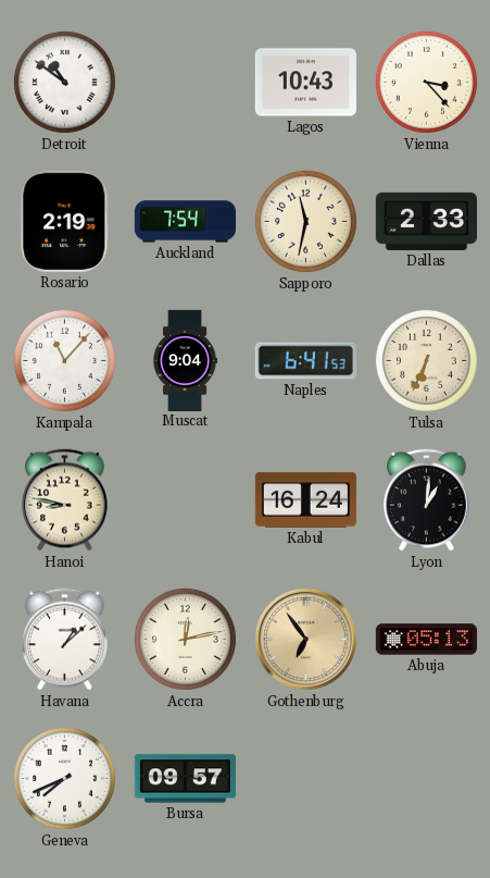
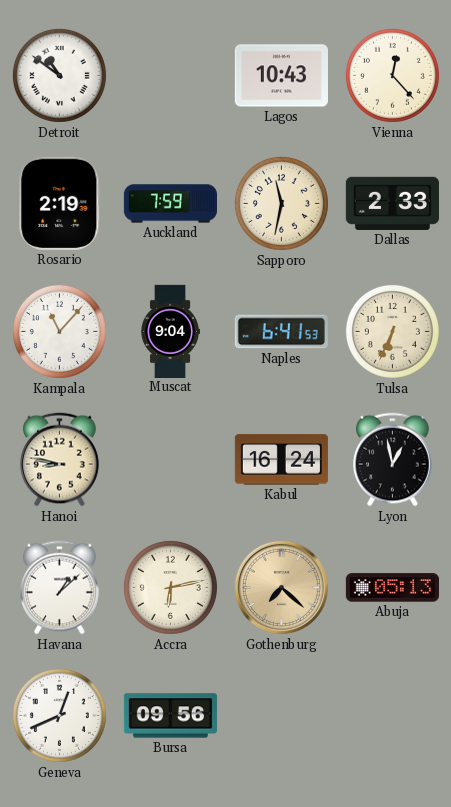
Vienna: 3:23 -> 12:23
Auckland: 7:54 -> 7:59
Lyon: 1:01 -> 12:58
Accra: 12:13 -> 6:13
Gothenburg: 6:54 -> 7:22
Geneva: 7:41 -> 12:41
Bursa: 09:57 -> 09:56
